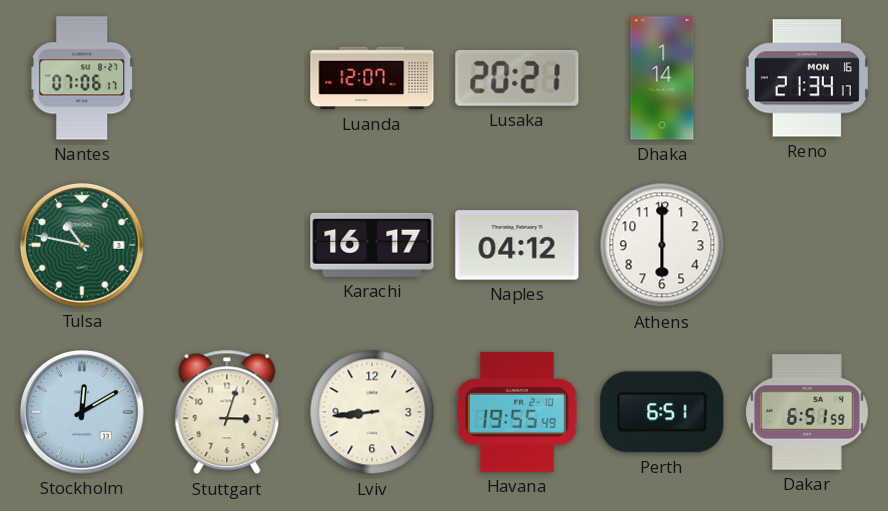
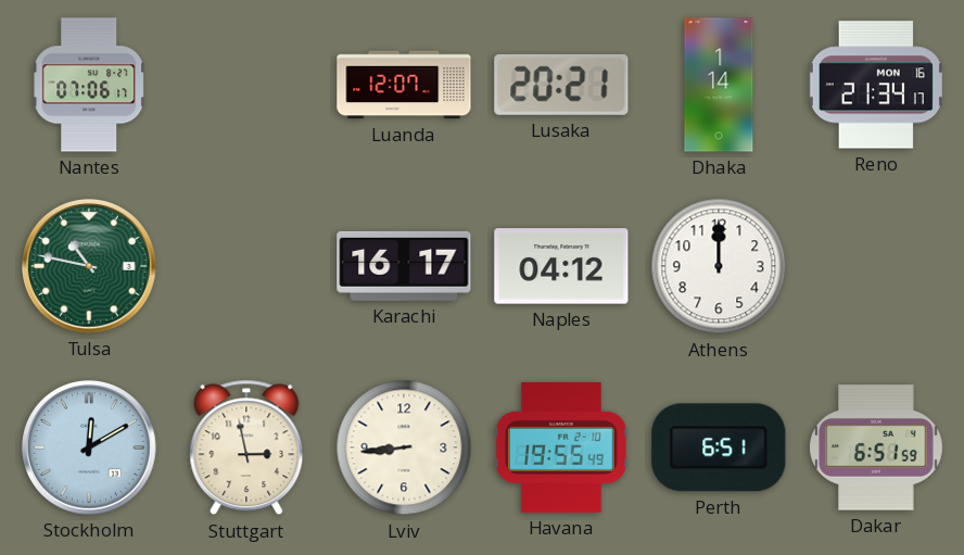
Athens: 6:00 -> 12:00
Stuttgart: 3:03 -> 2:58
